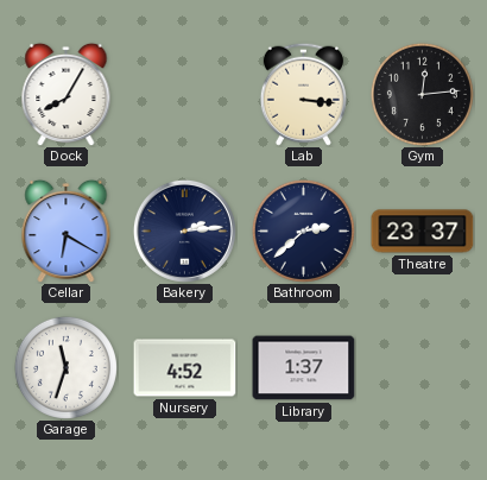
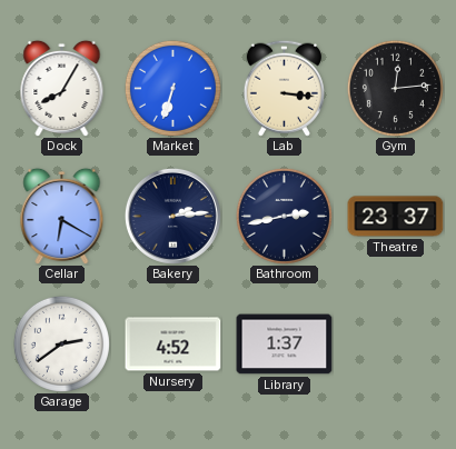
Market: none -> 6:33
Bathroom: 2:38 -> 2:43
Garage: 11:33 -> 2:39
